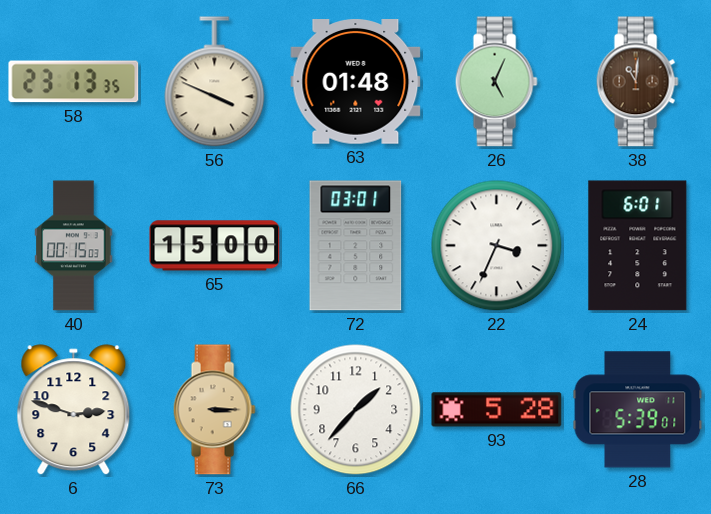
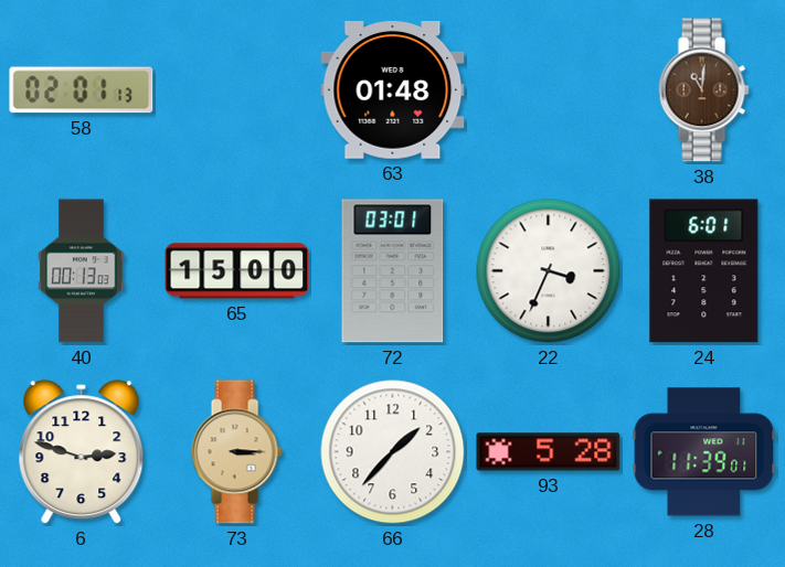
58: 23:13 -> 02:01
56: 3:49 -> none
26: 5:04 -> none
40: 00:15 -> 00:13
28: 5:39 -> 11:39
